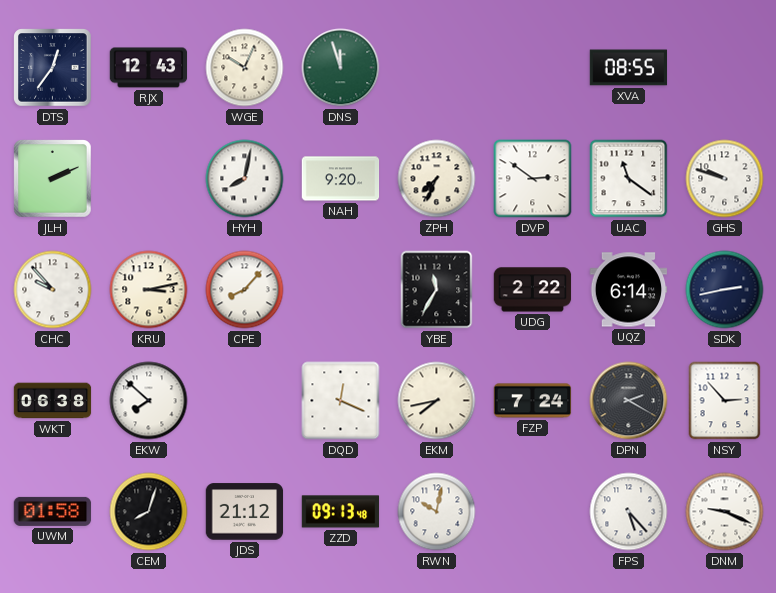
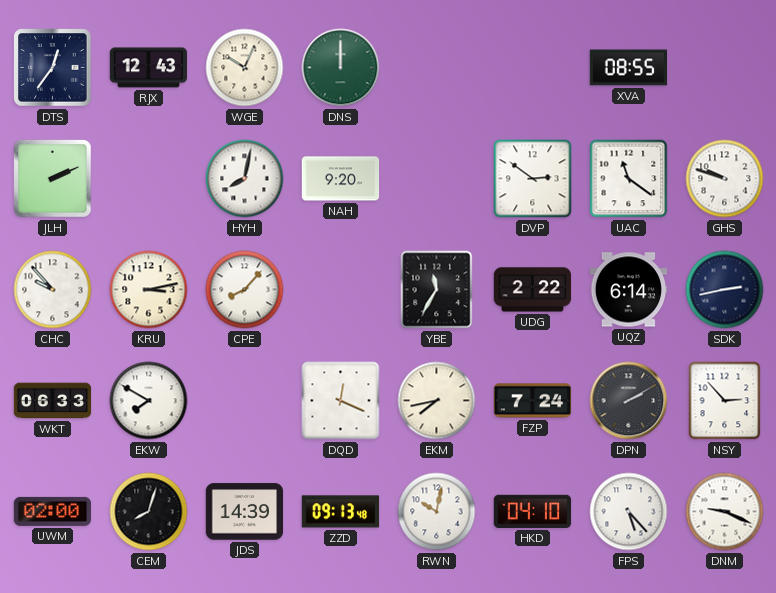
DNS: 11:57 -> 12:00
ZPH: 7:34 -> none
WKT: 06:38 -> 06:33
EKW: 7:52 -> 7:50
DPN: 2:20 -> 2:10
UWM: 01:58 -> 02:00
JDS: 21:12 -> 14:39
HKD: none -> 04:10
